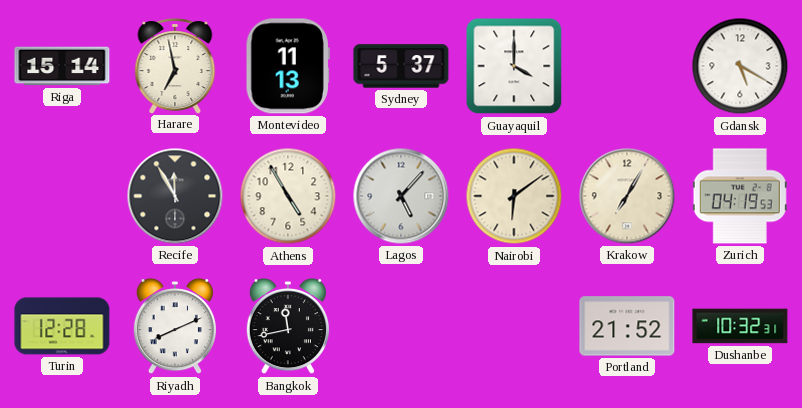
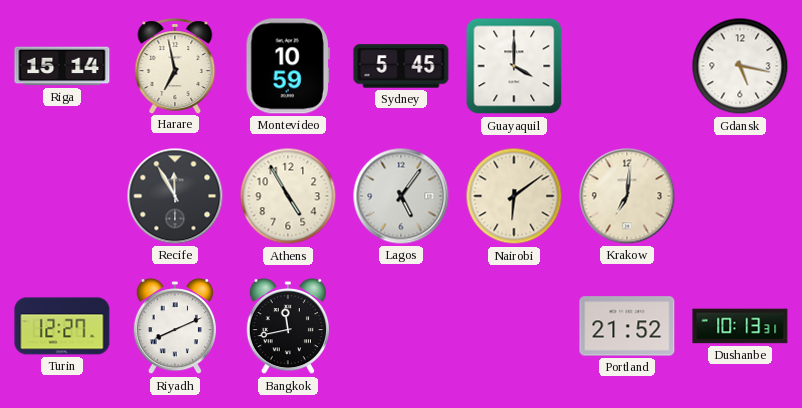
Montevideo: 11:13 -> 10:59
Sydney: 5:37 -> 5:45
Gdansk: 5:20 -> 5:17
Lagos: 5:07 -> 5:06
Krakow: 7:05 -> 7:01
Zurich: 04:19 -> none
Turin: 12:28 -> 12:27
Dushanbe: 10:32 -> 10:13
